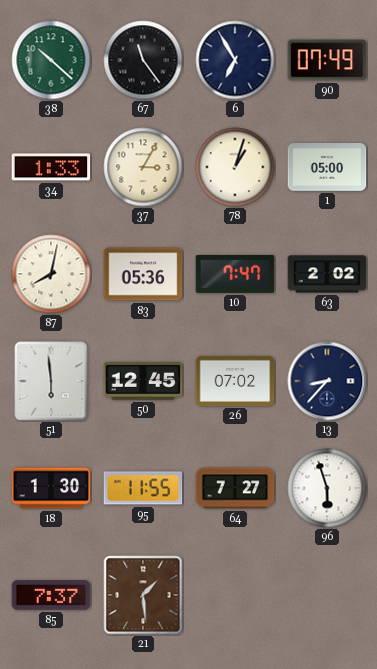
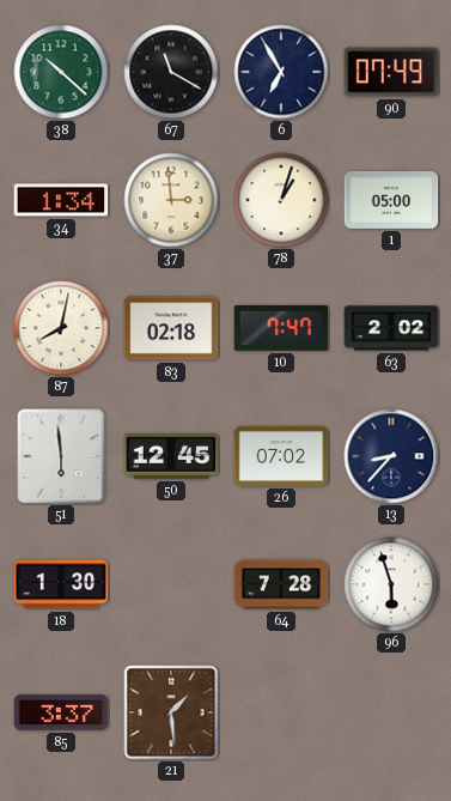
67: 11:24 -> 11:20
34: 1:33 -> 1:34
37: 3:05 -> 2:59
83: 05:36 -> 02:18
95: 11:55 -> none
64: 7:27 -> 7:28
85: 7:37 -> 3:37
